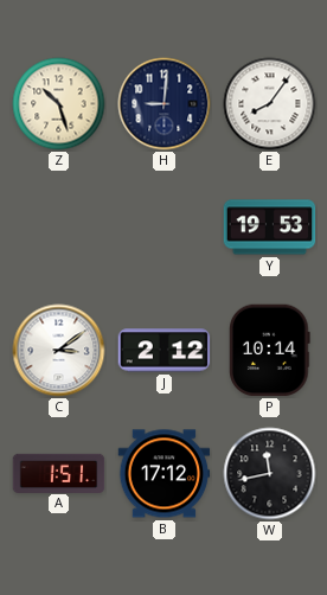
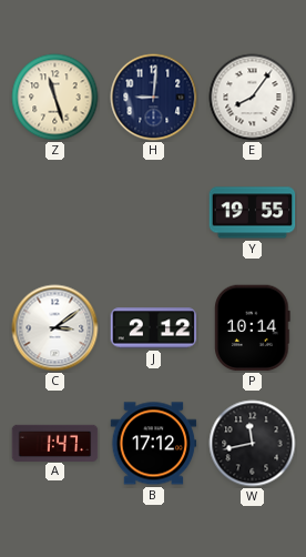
Z: 10:27 -> 11:27
Y: 19:53 -> 19:55
A: 1:51 -> 1:47
